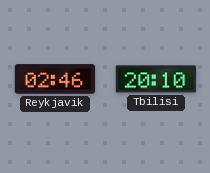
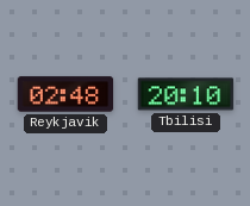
Reykjavik: 02:46 -> 02:48
